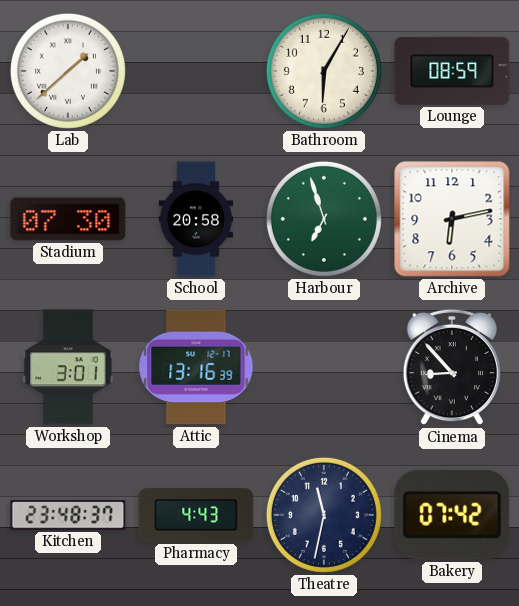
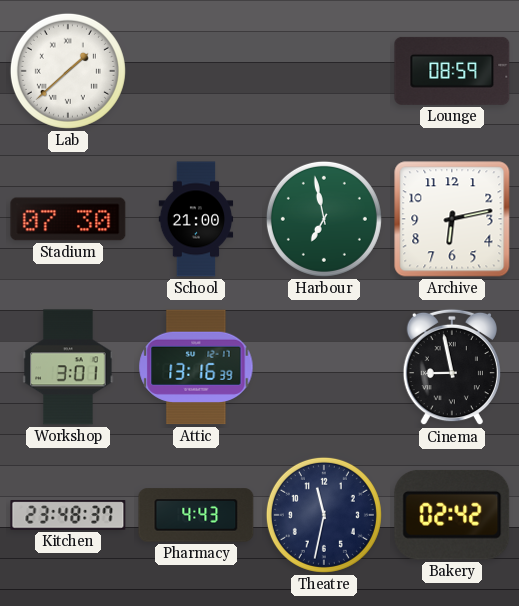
Bathroom: 6:05 -> none
School: 20:58 -> 21:00
Harbour: 6:57 -> 6:58
Cinema: 8:53 -> 8:58
Bakery: 07:42 -> 02:42
